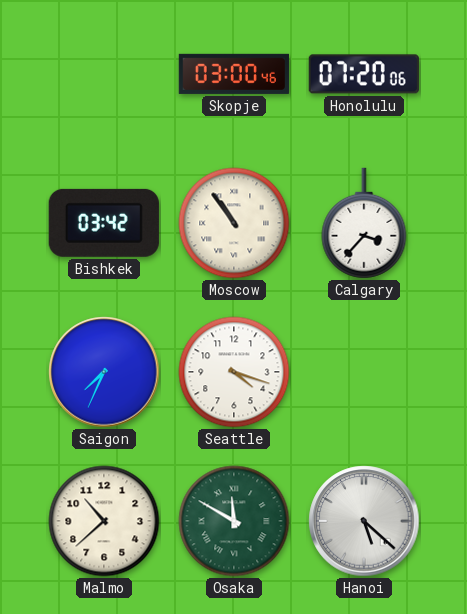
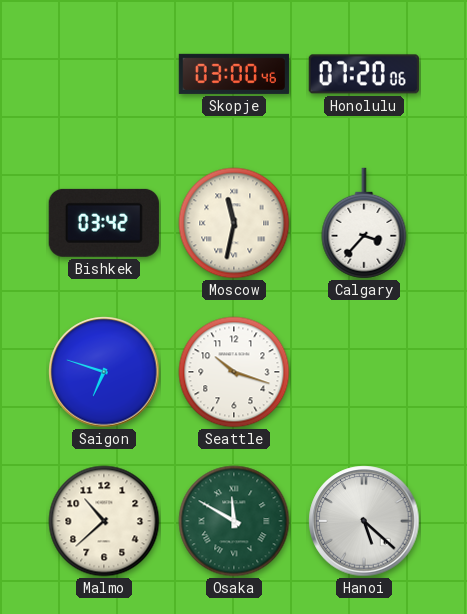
Moscow: 10:54 -> 11:32
Saigon: 7:34 -> 6:48
Seattle: 4:18 -> 10:18
